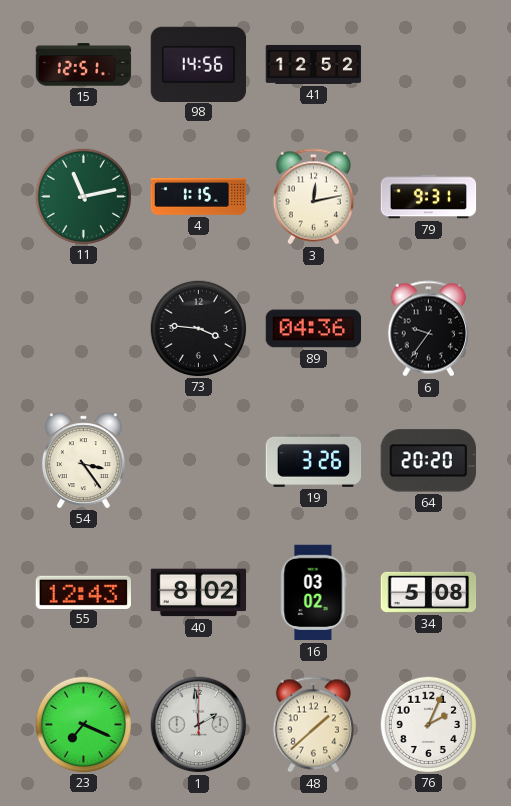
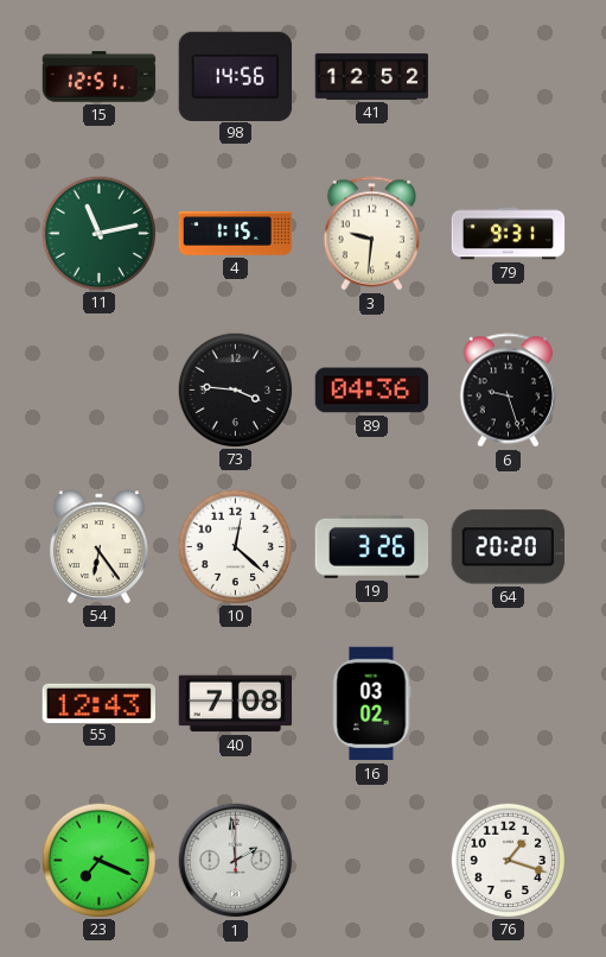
3: 12:13 -> 9:31
6: 9:36 -> 9:27
54: 3:24 -> 6:24
10: none -> 12:22
40: 8:02 -> 7:08
34: 5:08 -> none
48: 1:38 -> none
76: 2:04 -> 1:18
